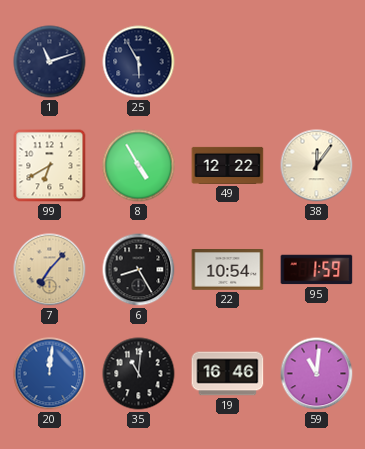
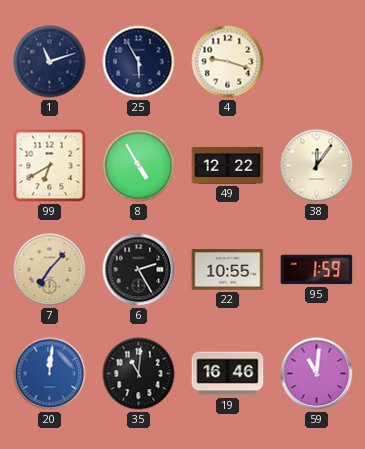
4: none -> 9:18
6: 8:25 -> 2:25
22: 10:54 -> 10:55
